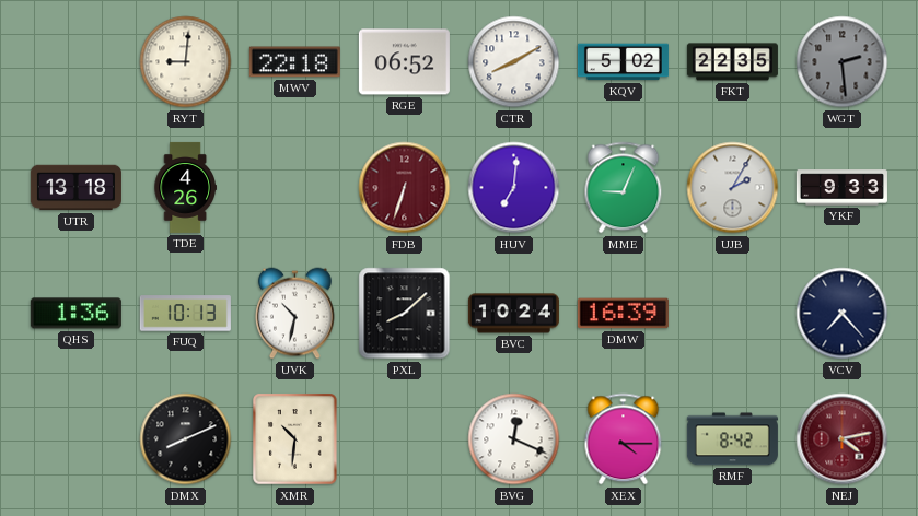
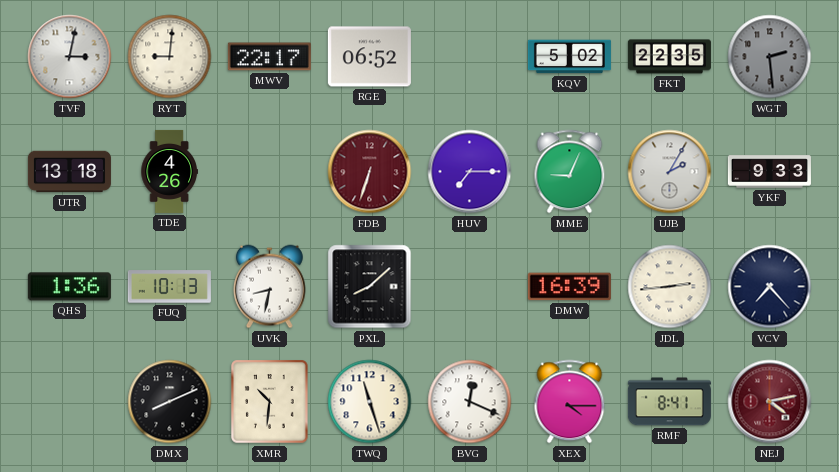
TVF: none -> 3:02
MWV: 22:18 -> 22:17
CTR: 8:10 -> none
HUV: 7:01 -> 7:15
UVK: 10:32 -> 8:32
BVC: 10:24 -> none
JDL: none -> 2:44
TWQ: none -> 11:27
RMF: 8:42 -> 8:41
